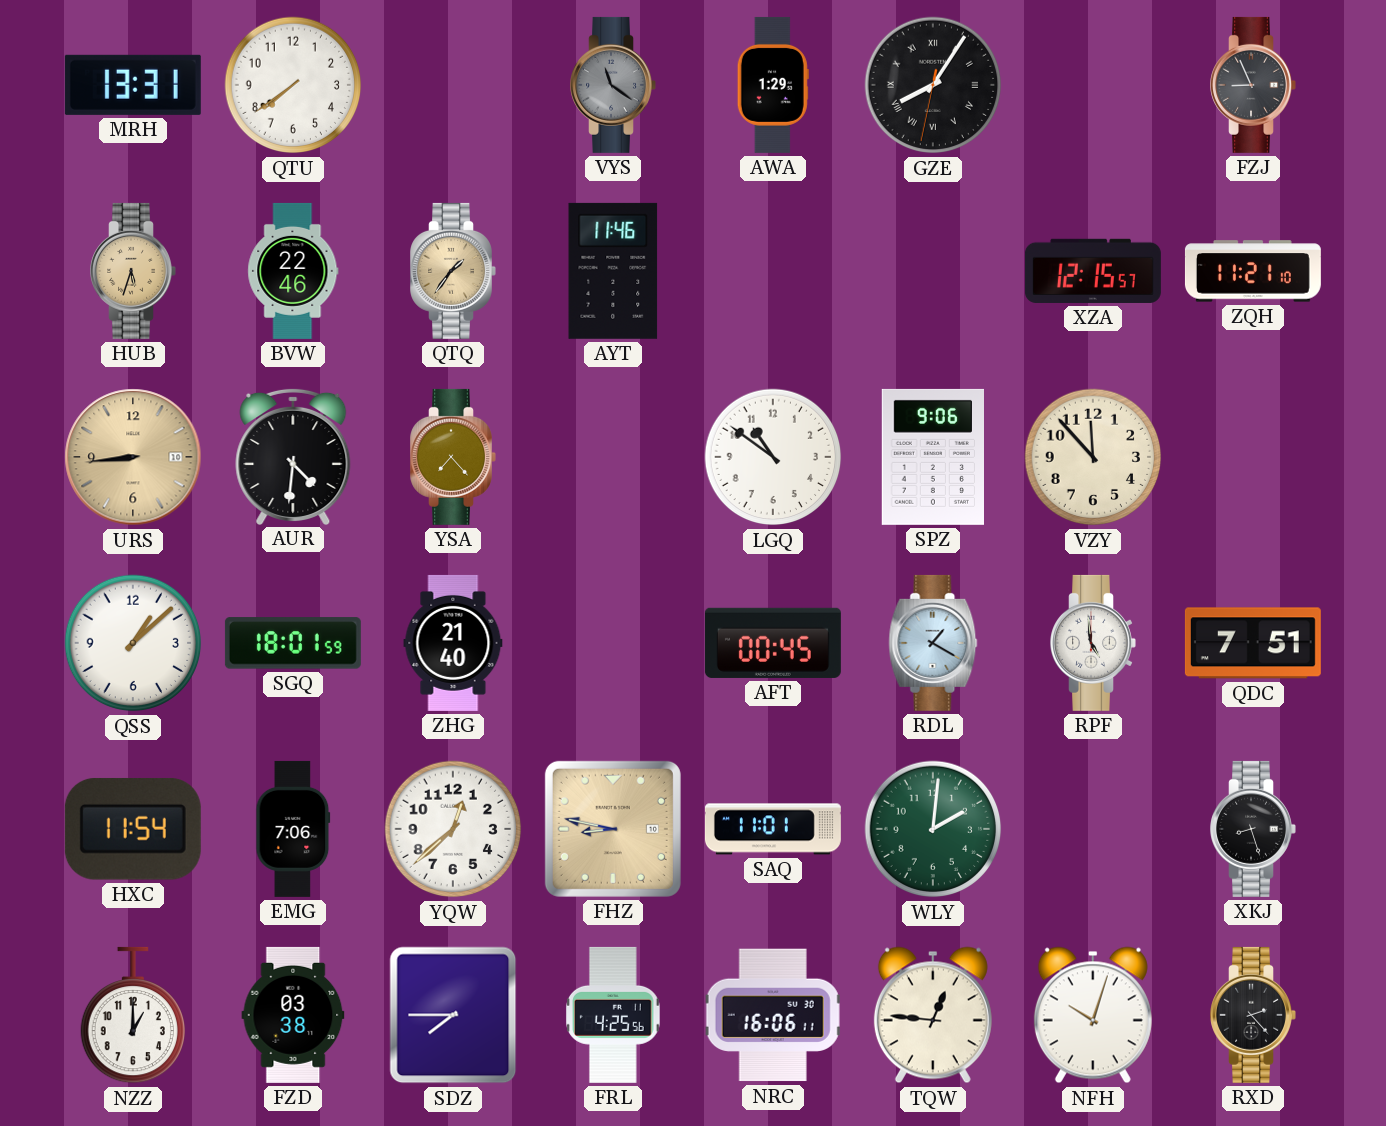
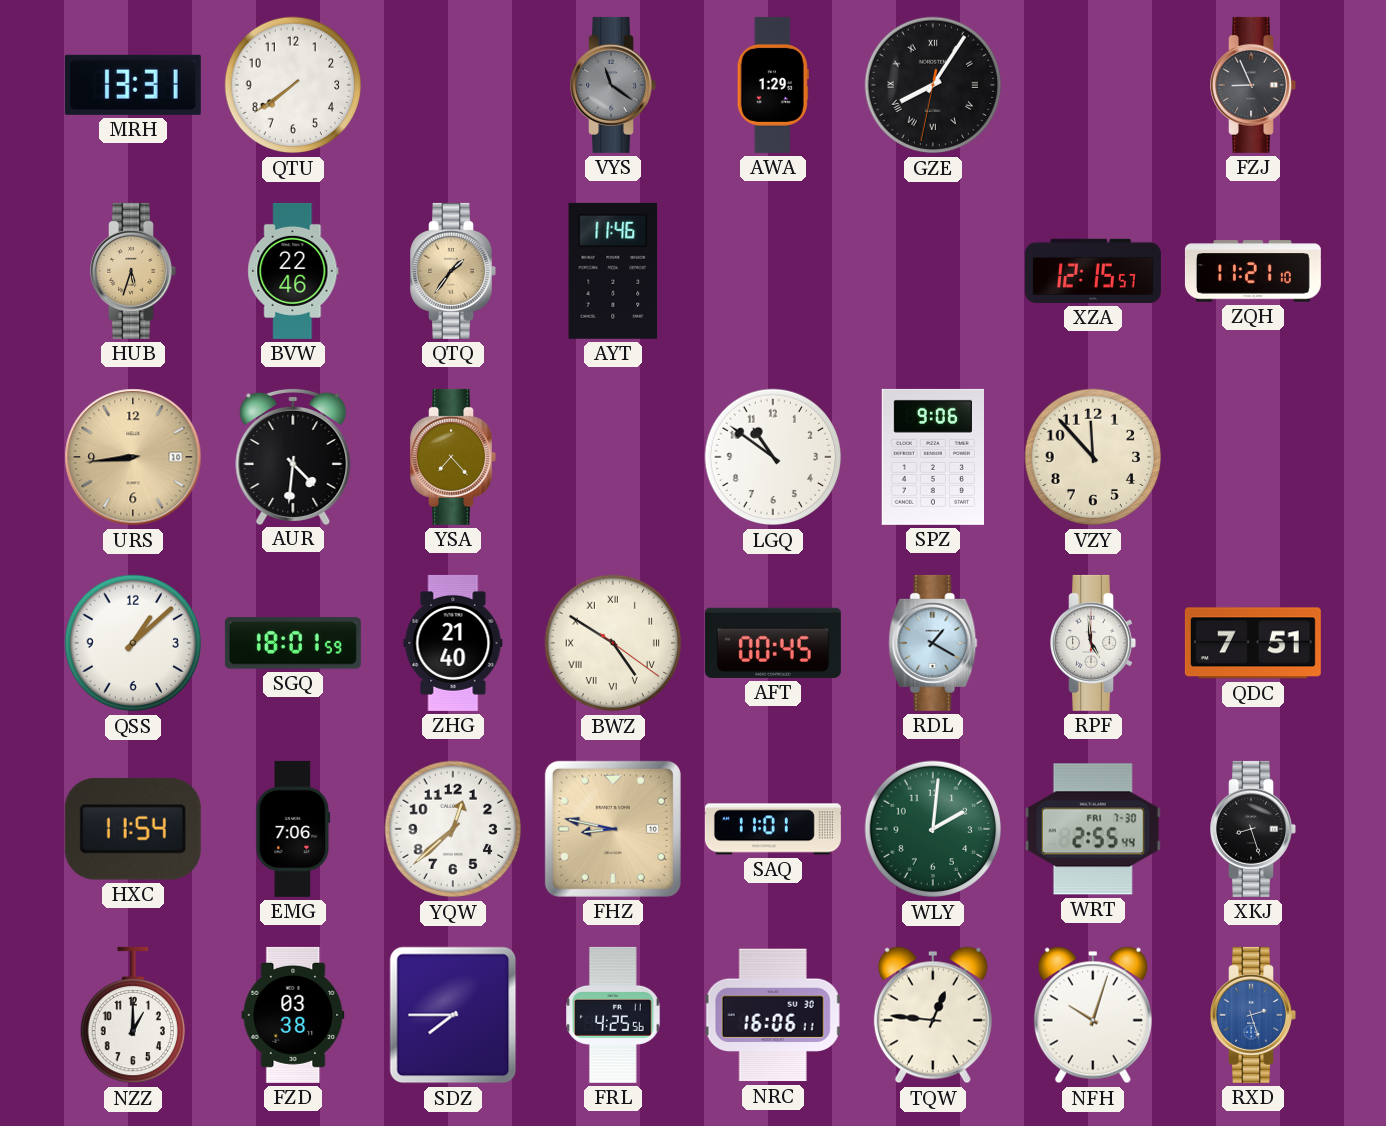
BWZ: none -> 4:50
WRT: none -> 2:55
RXD: 2:23 -> 2:27
RXD dial: black -> blue
